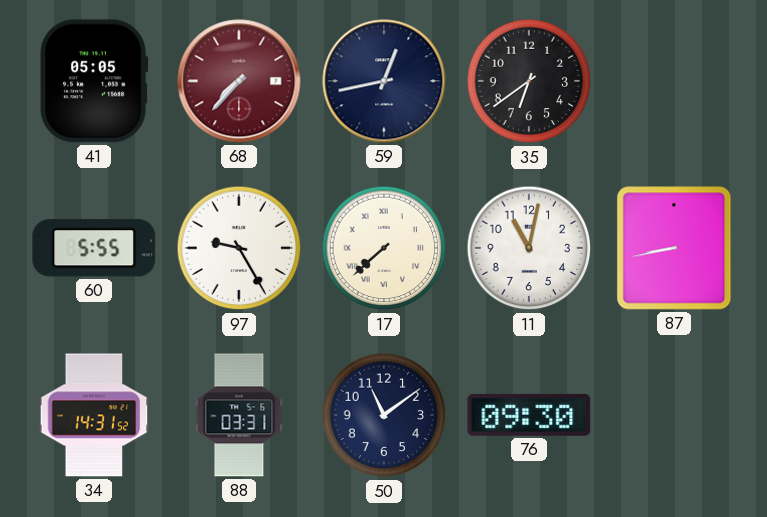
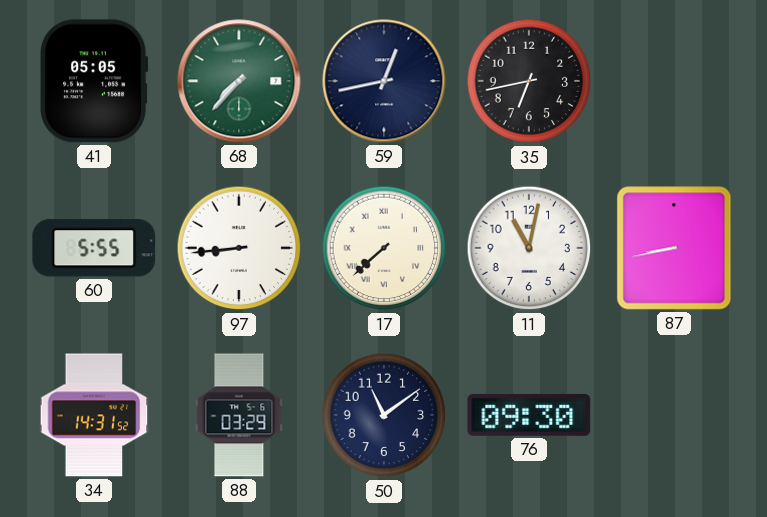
68 dial: burgundy -> green
35: 6:39 -> 6:43
97: 9:25 -> 8:44
88: 03:31 -> 03:29
